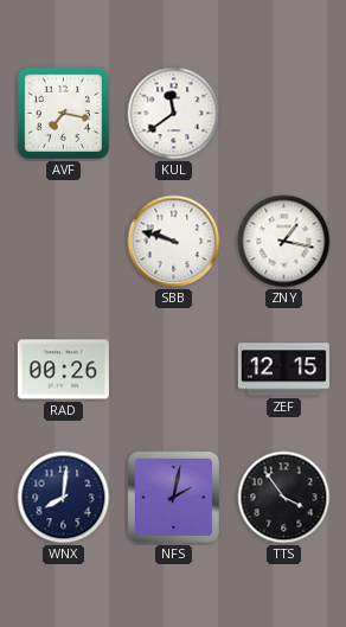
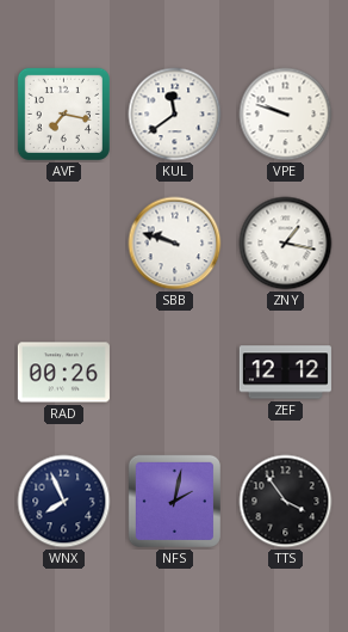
VPE: none -> 9:48
ZEF: 12:15 -> 12:12
WNX: 8:01 -> 7:56
